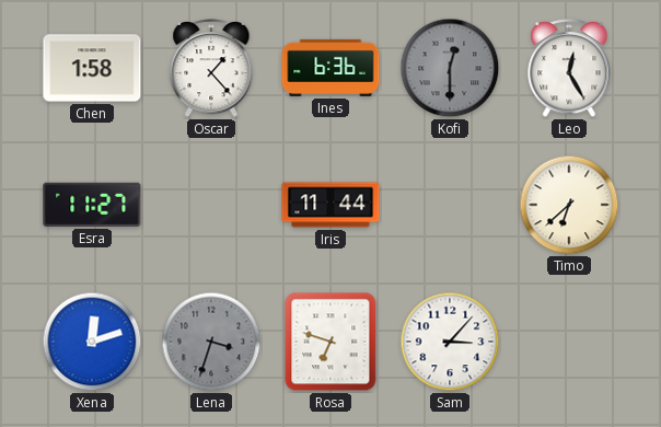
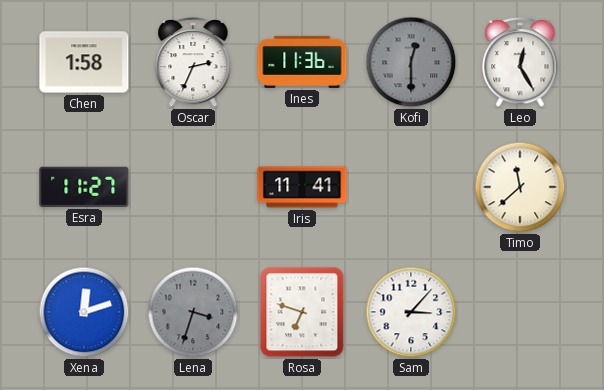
Oscar: 1:23 -> 2:34
Ines: 6:36 -> 11:36
Iris: 11:44 -> 11:41
Timo: 6:38 -> 11:38
